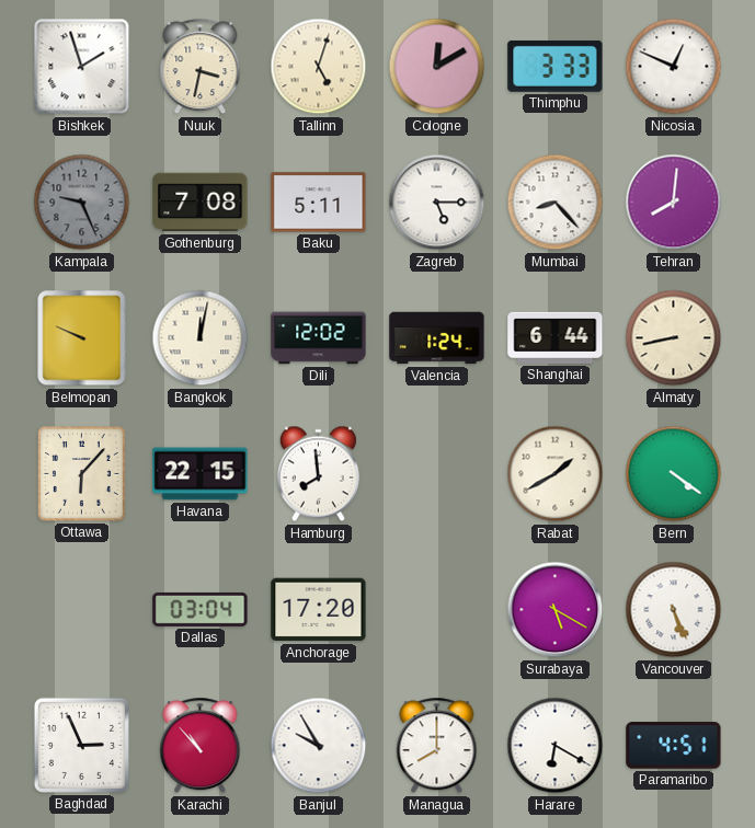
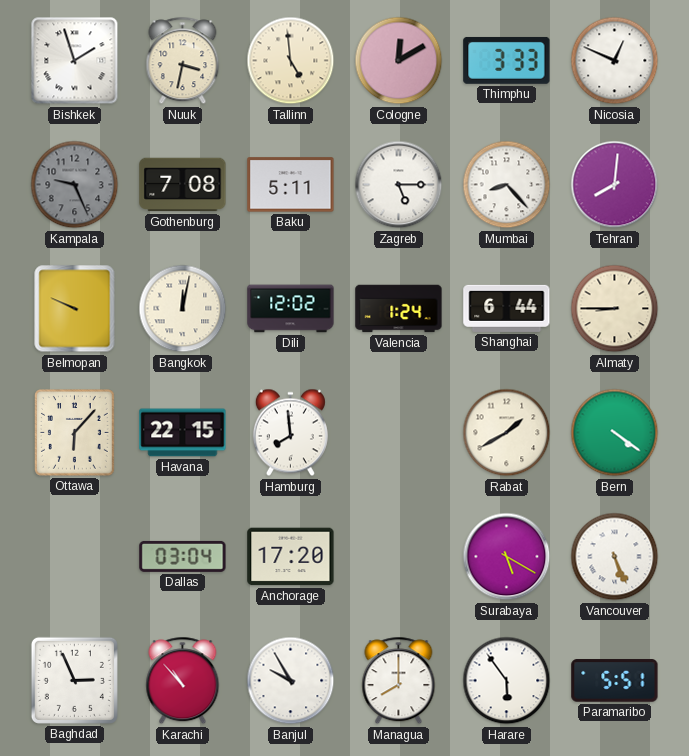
Tallinn: 5:03 -> 4:59
Almaty: 8:43 -> 8:45
Harare: 6:20 -> 5:54
Paramaribo: 4:51 -> 5:51
